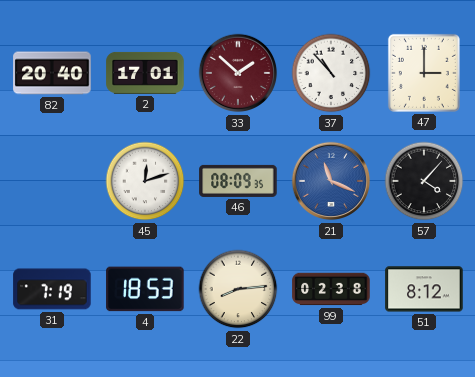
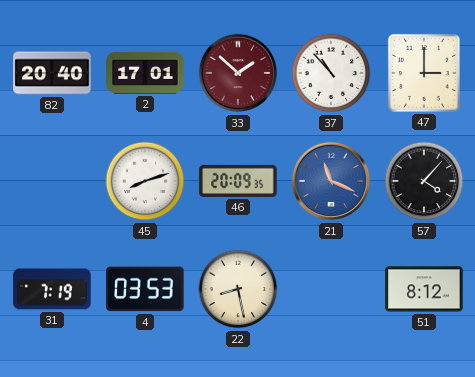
45: 12:12 -> 8:12
46: 08:09 -> 20:09
4: 18:53 -> 03:53
22: 8:14 -> 8:28
99: 02:38 -> none
